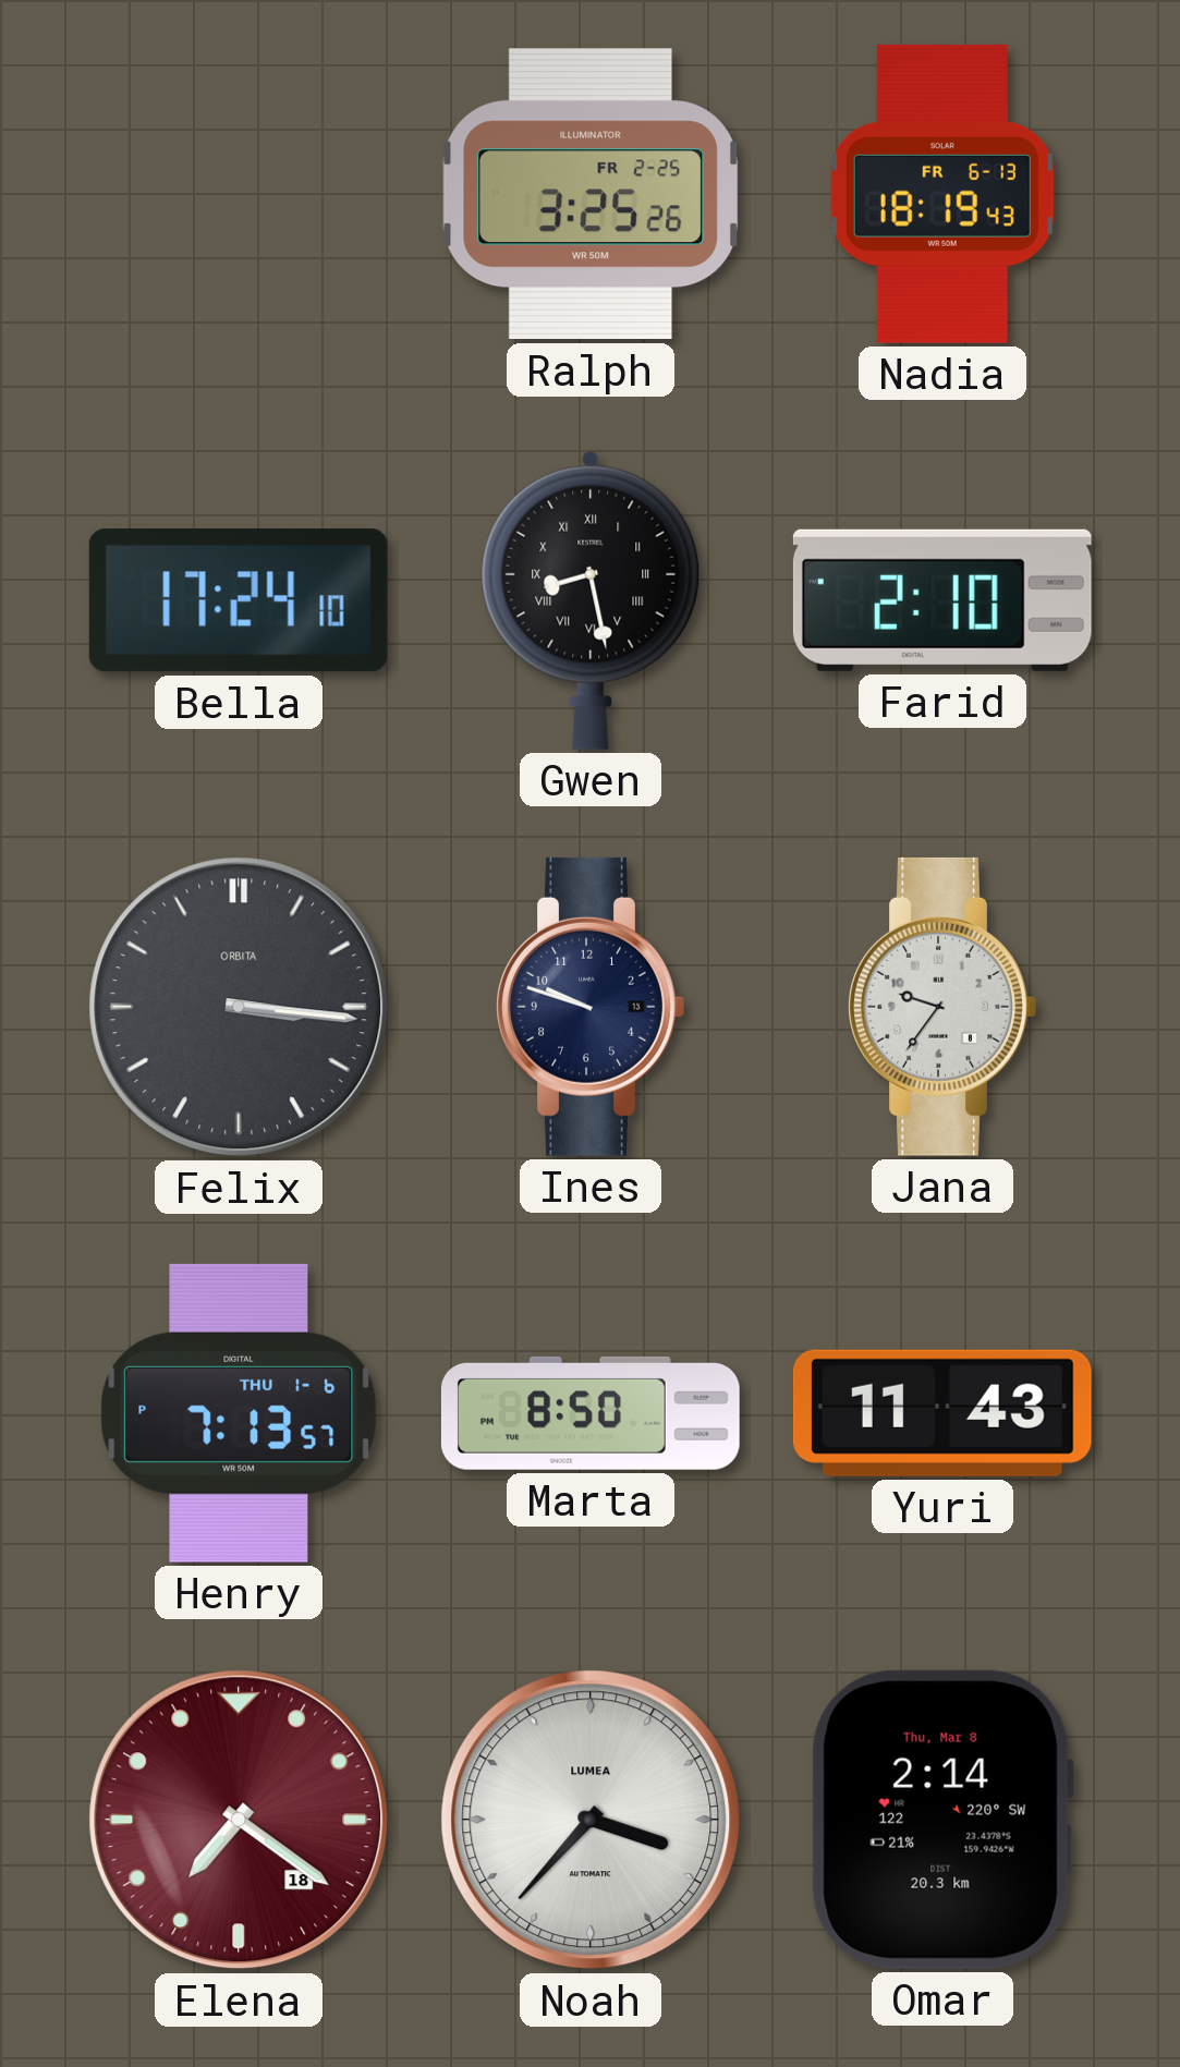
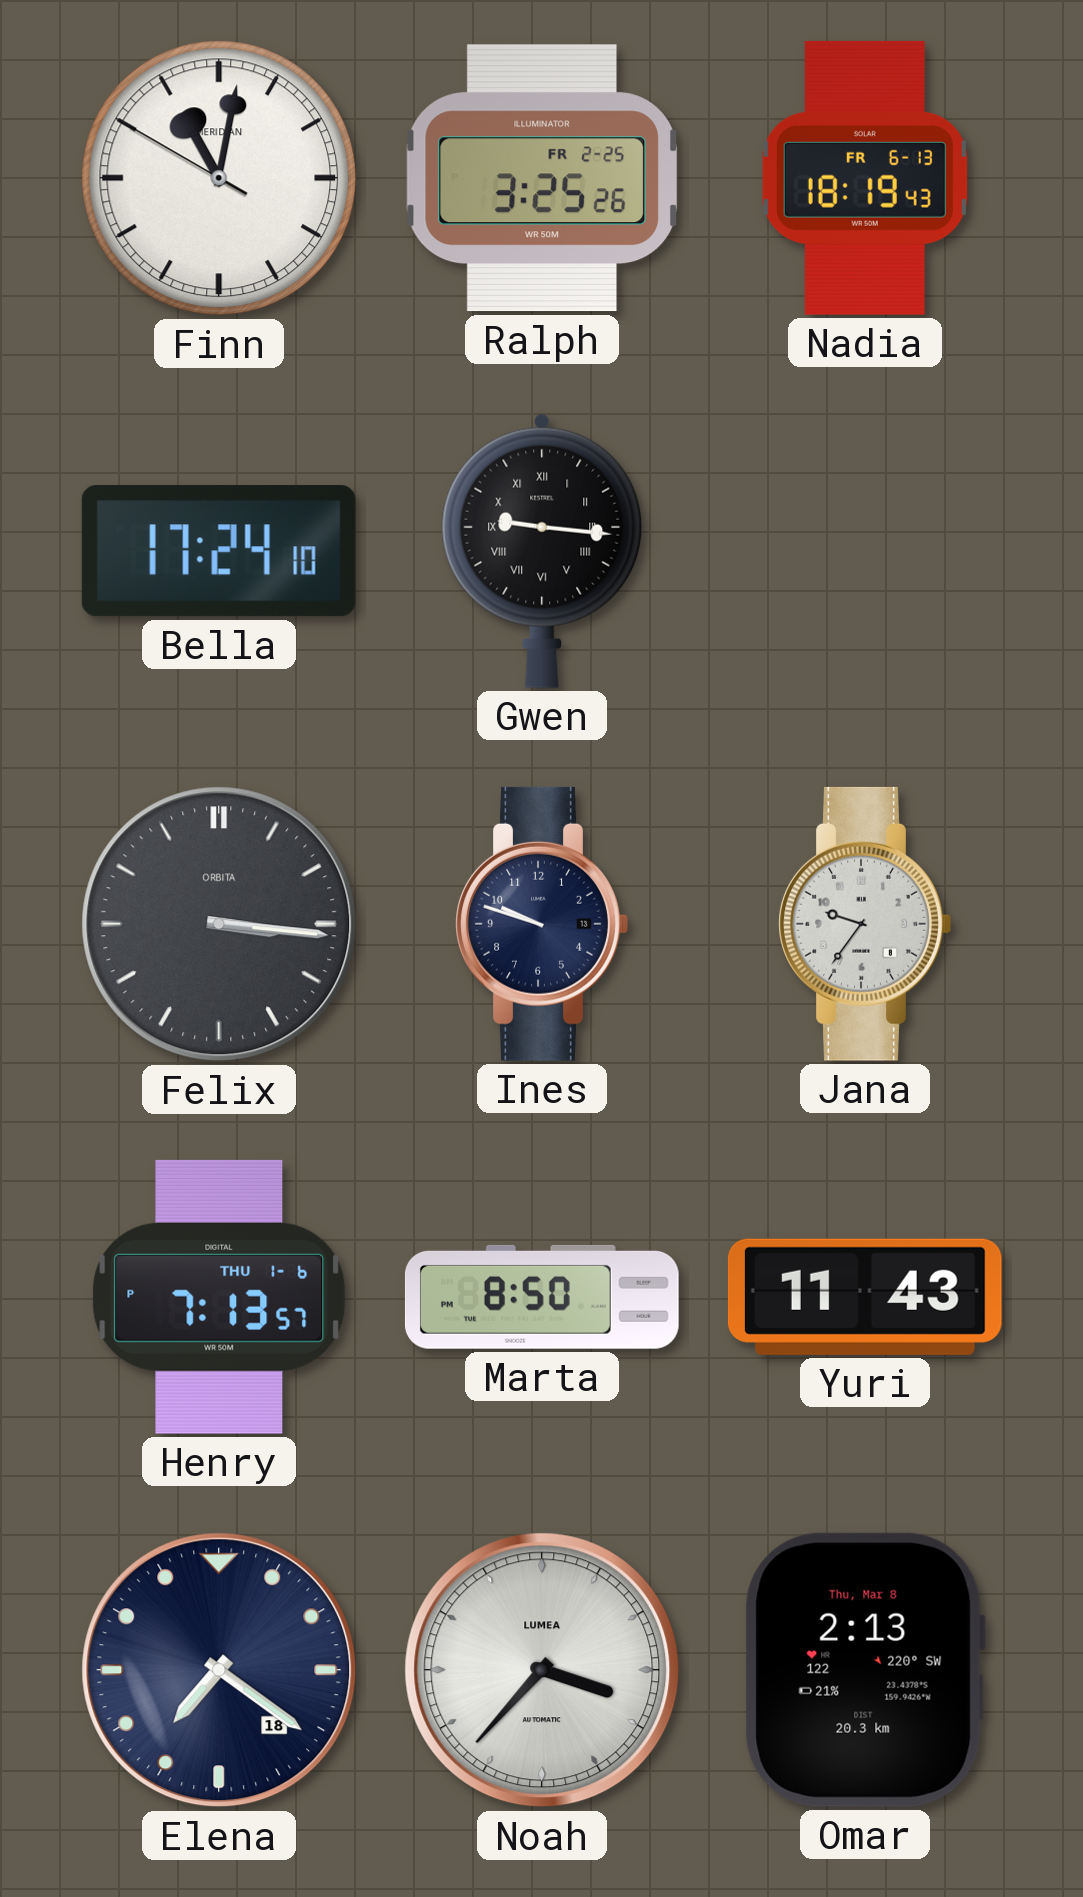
Finn: none -> 11:01
Gwen: 8:28 -> 9:16
Farid: 2:10 -> none
Elena dial: burgundy -> navy
Omar: 2:14 -> 2:13
